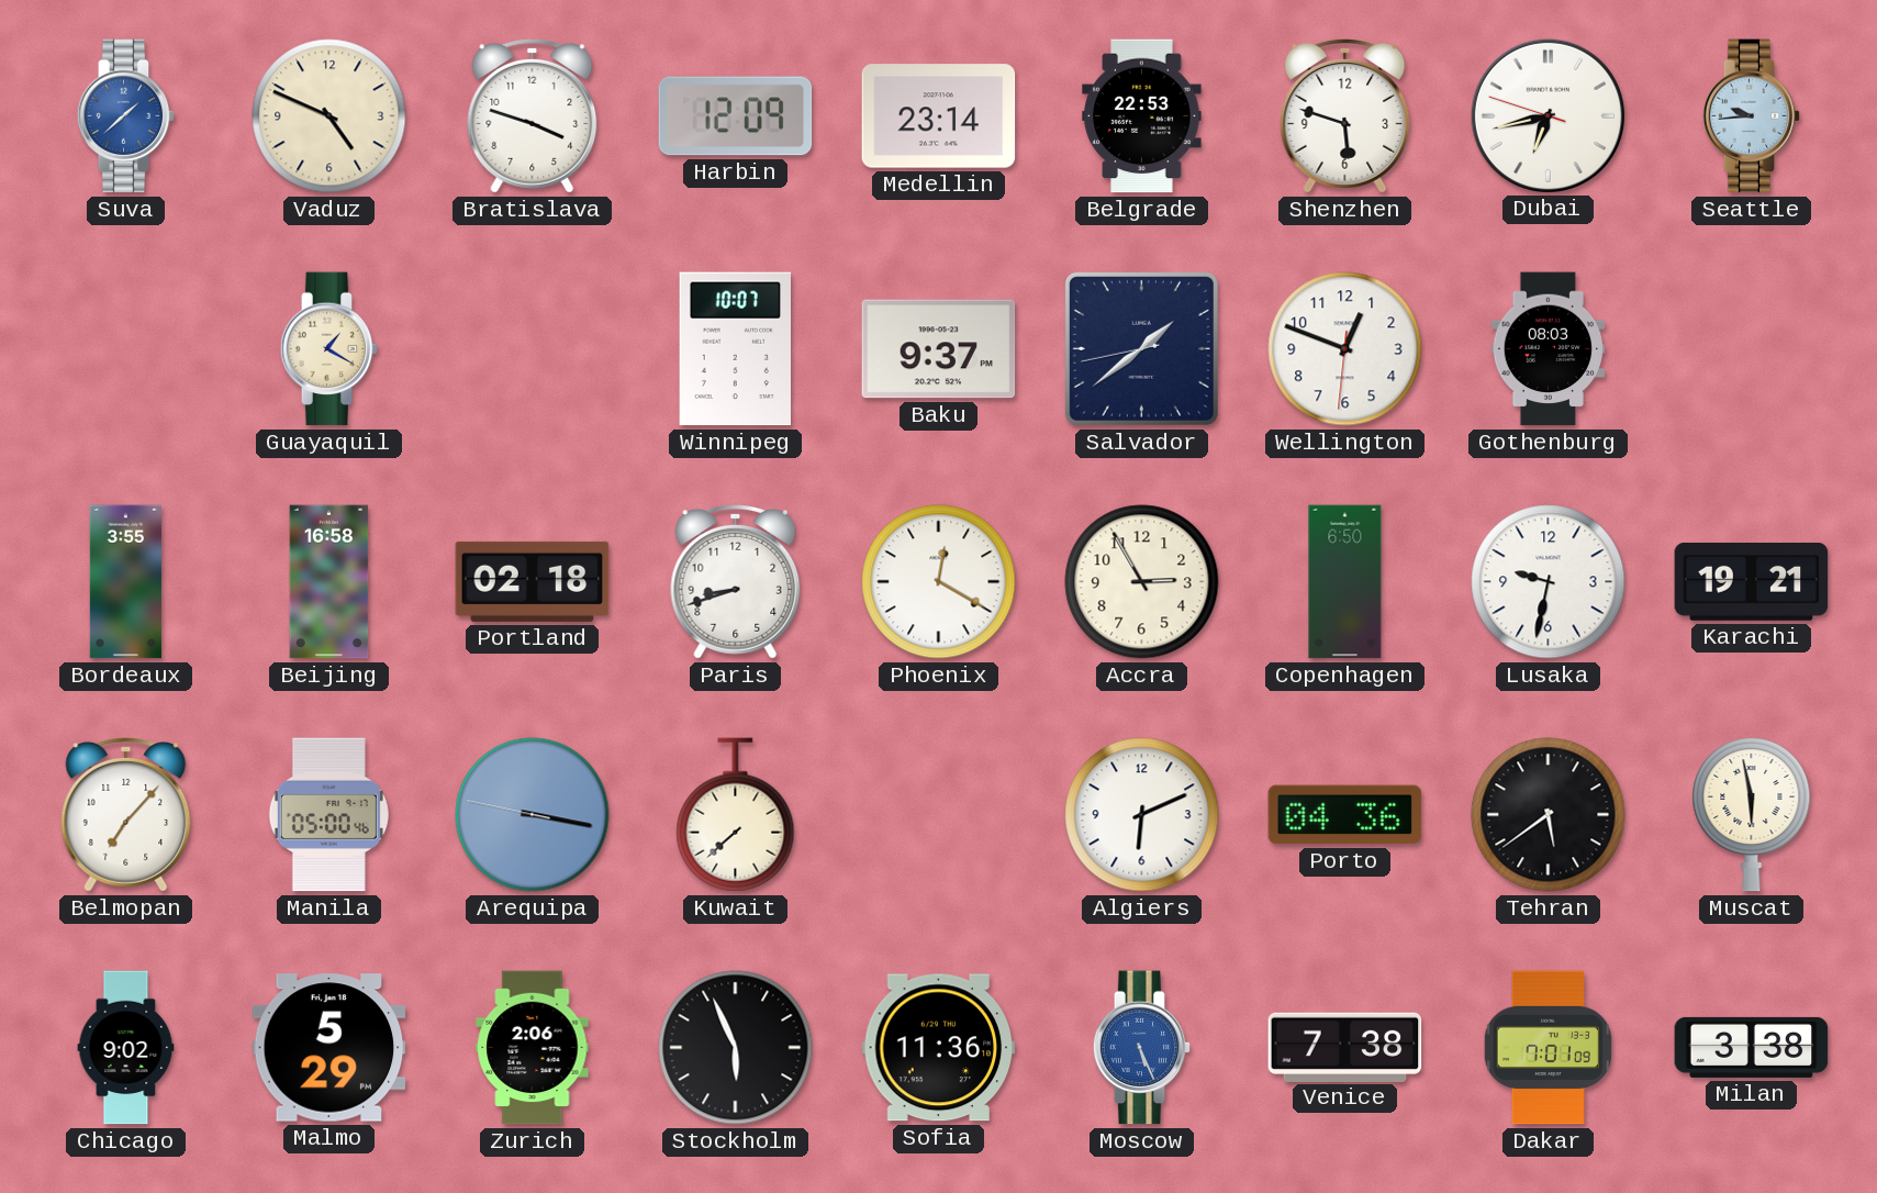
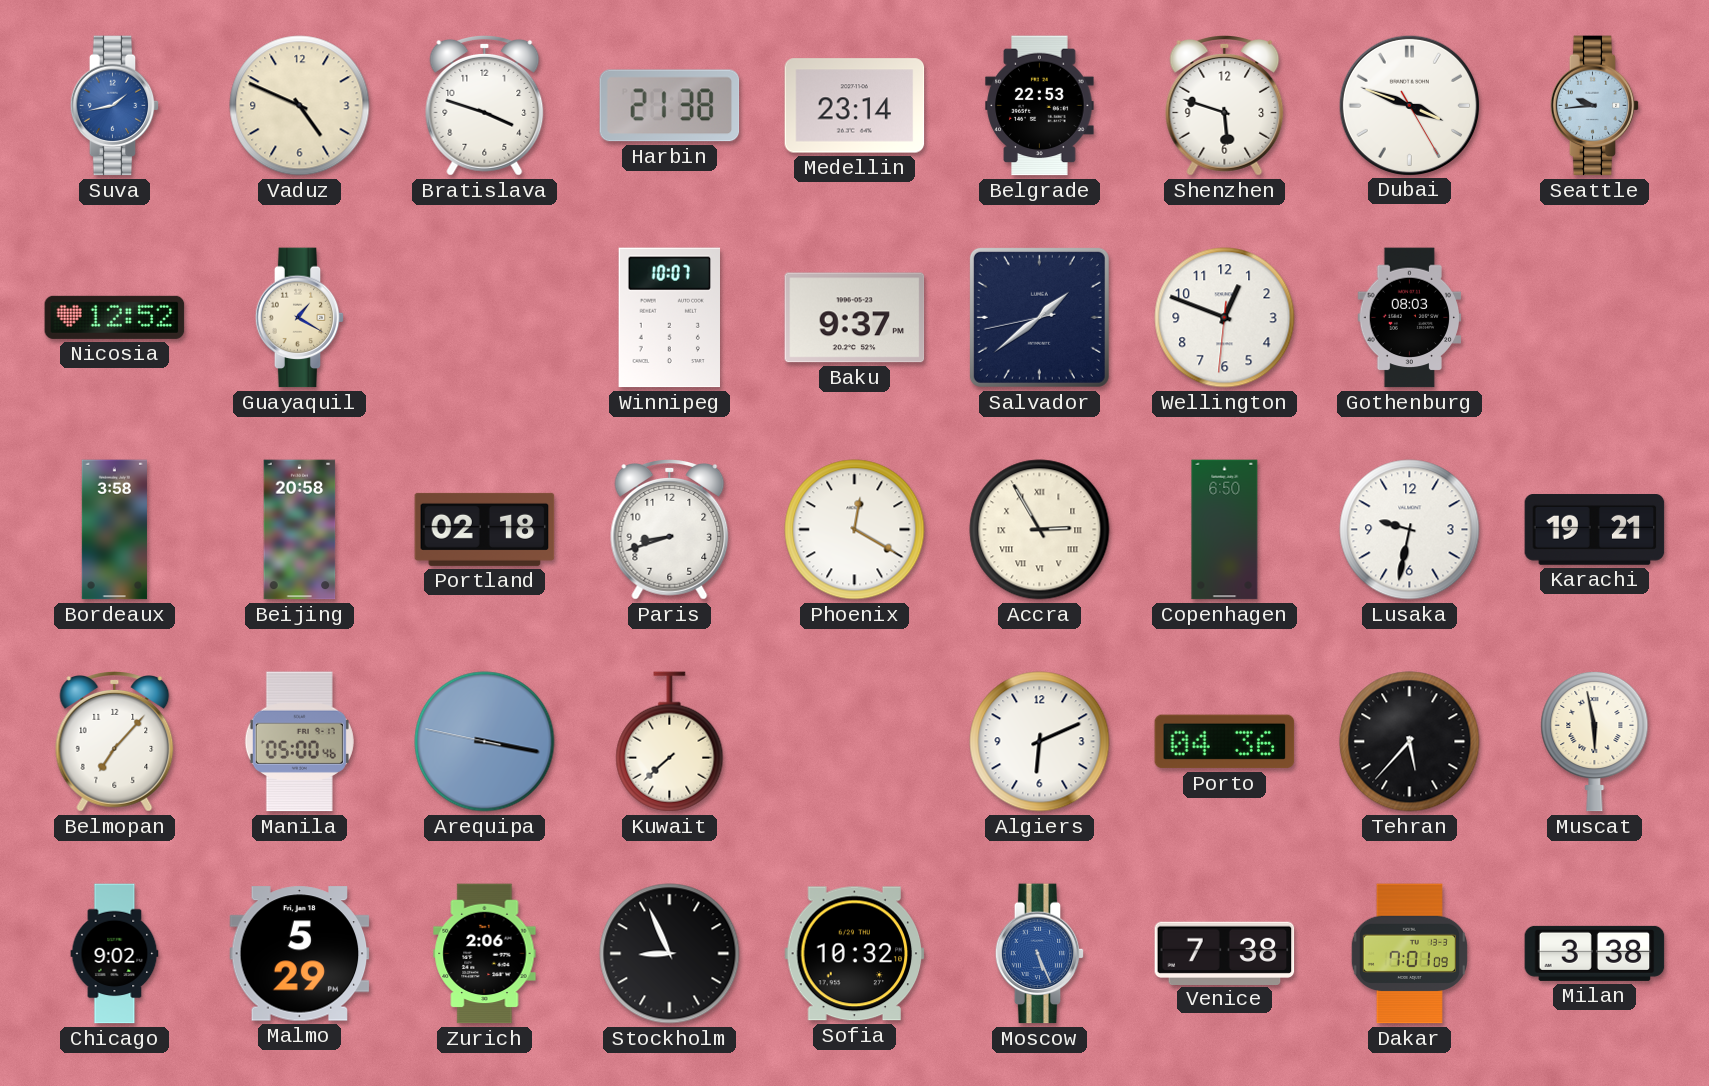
Suva: 1:38 -> 1:43
Harbin: 12:09 -> 21:38
Dubai: 6:42 -> 3:48
Nicosia: none -> 12:52
Bordeaux: 3:55 -> 3:58
Beijing: 16:58 -> 20:58
Accra numerals: Arabic -> Roman
Tehran: 5:39 -> 5:37
Stockholm: 5:56 -> 8:56
Sofia: 11:36 -> 10:32
